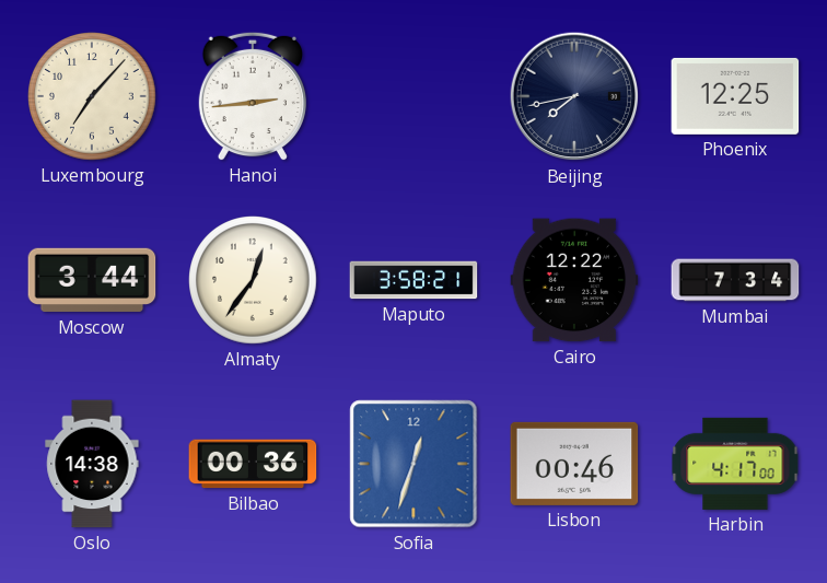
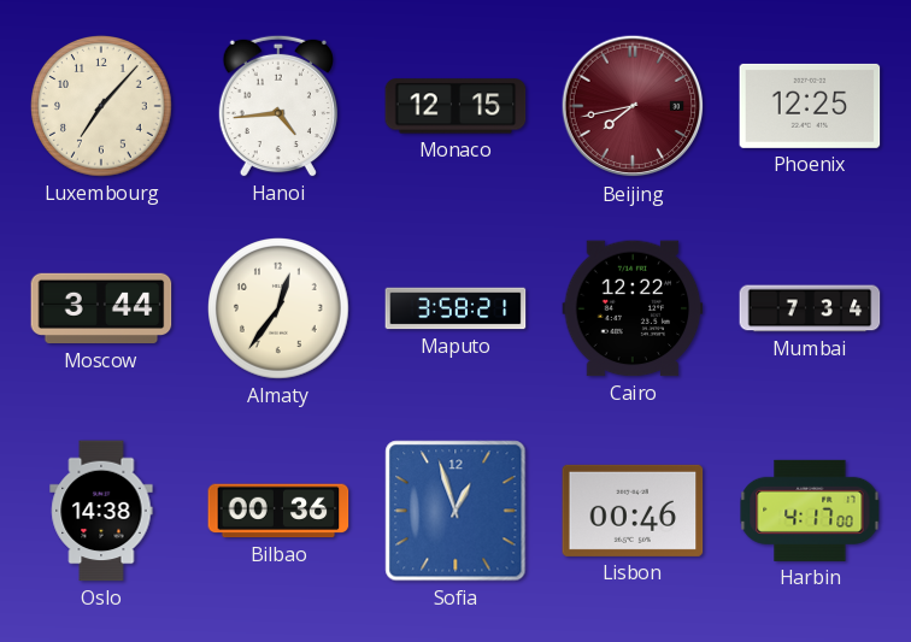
Hanoi: 2:44 -> 4:44
Monaco: none -> 12:15
Beijing dial: navy -> burgundy
Sofia: 12:33 -> 12:57
